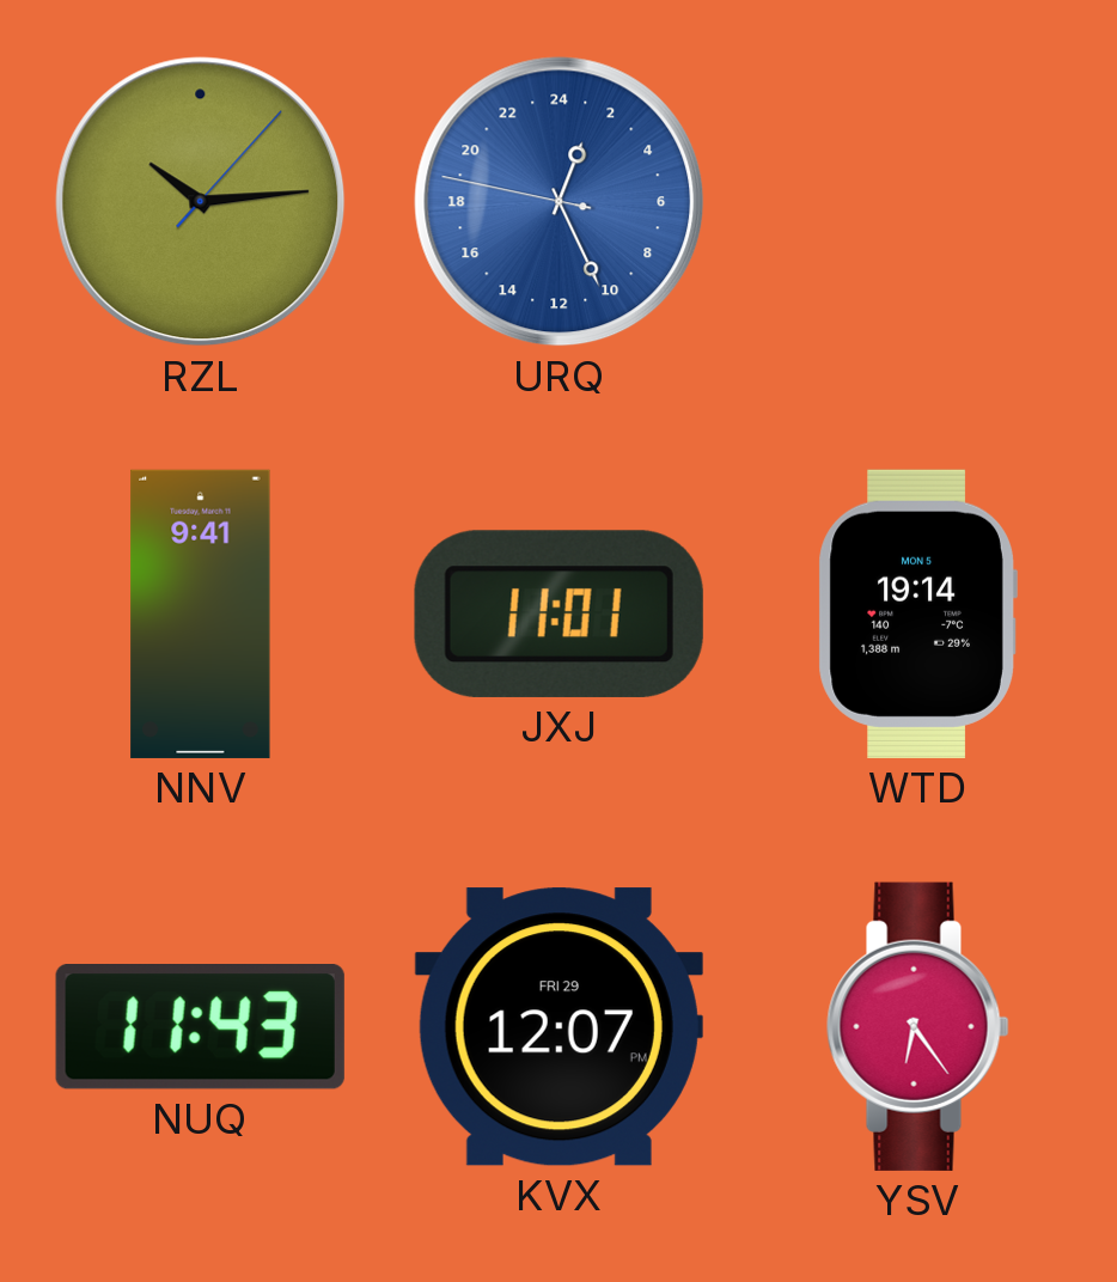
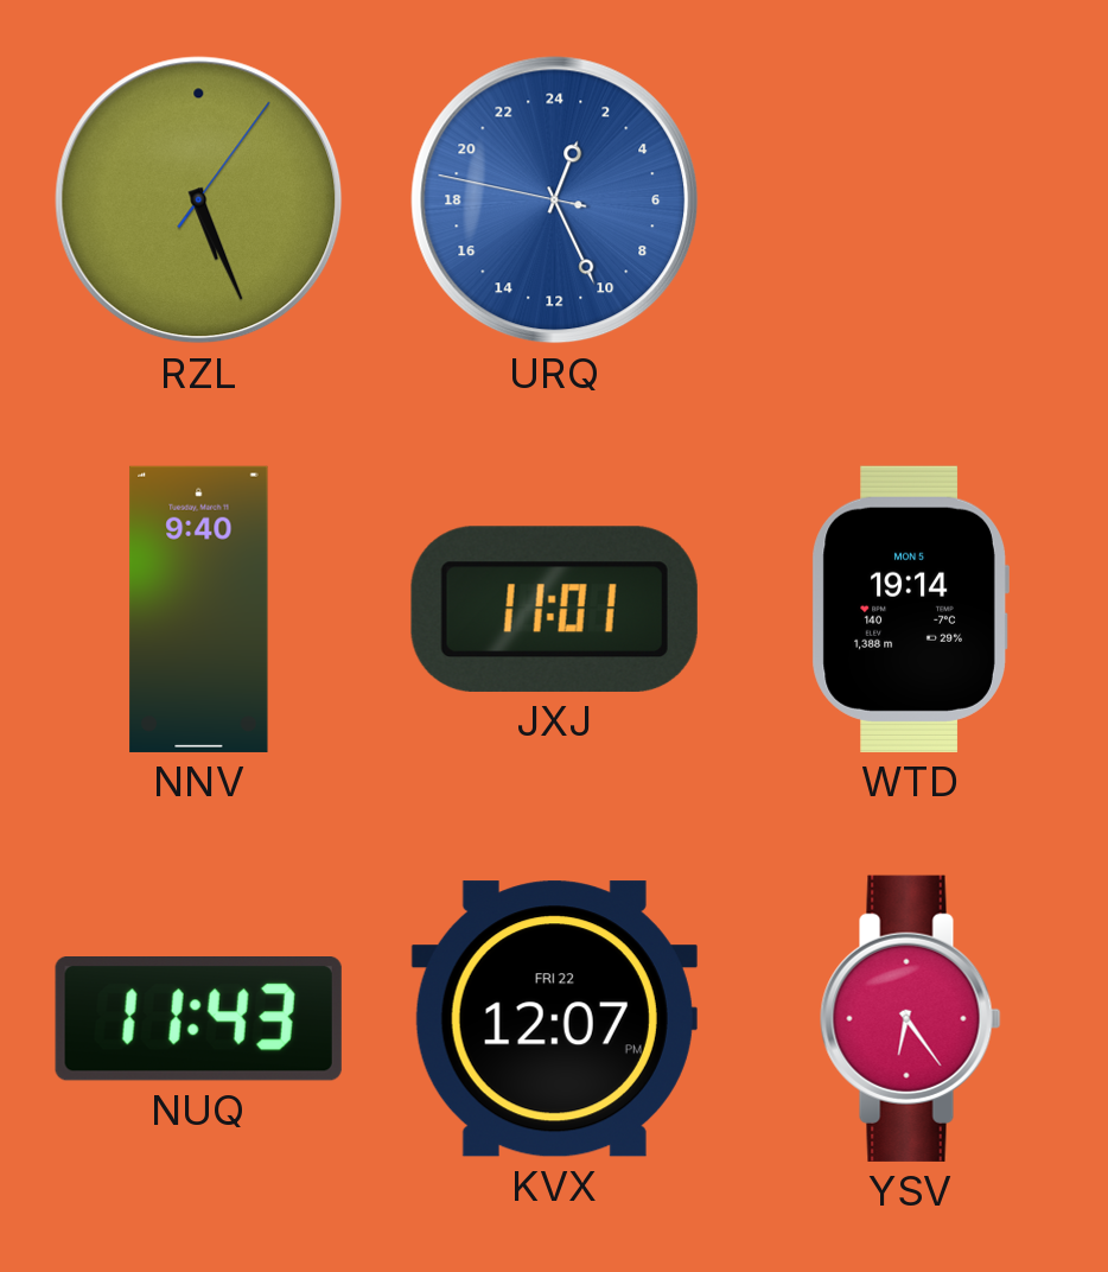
RZL: 10:14 -> 5:26
NNV: 9:41 -> 9:40
KVX date: FRI 29 -> FRI 22
